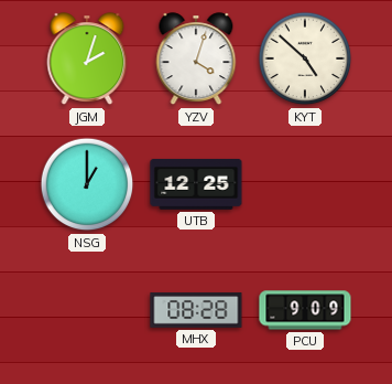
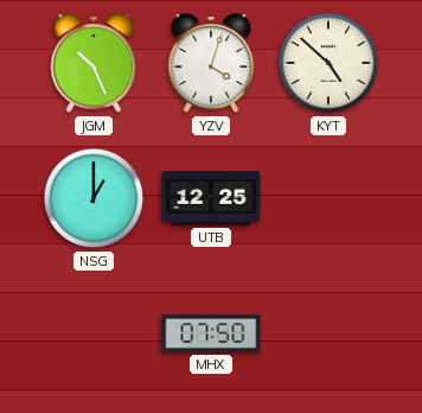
JGM: 2:03 -> 10:26
MHX: 08:28 -> 07:50
PCU: 9:09 -> none
